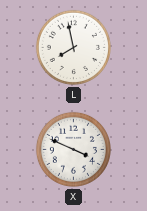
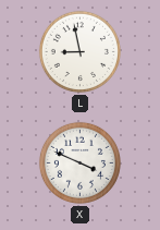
L: 7:58 -> 8:58
